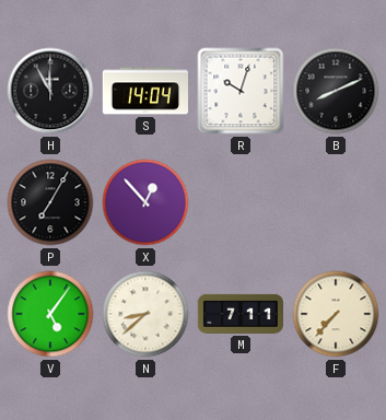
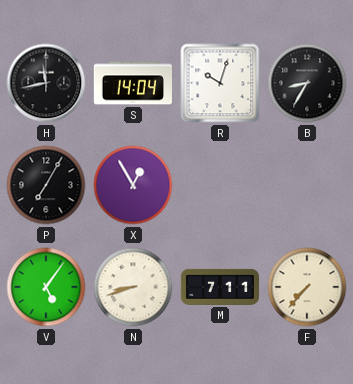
H: 11:55 -> 11:43
B: 8:11 -> 8:35
X: 12:53 -> 12:55
N: 8:38 -> 8:42
